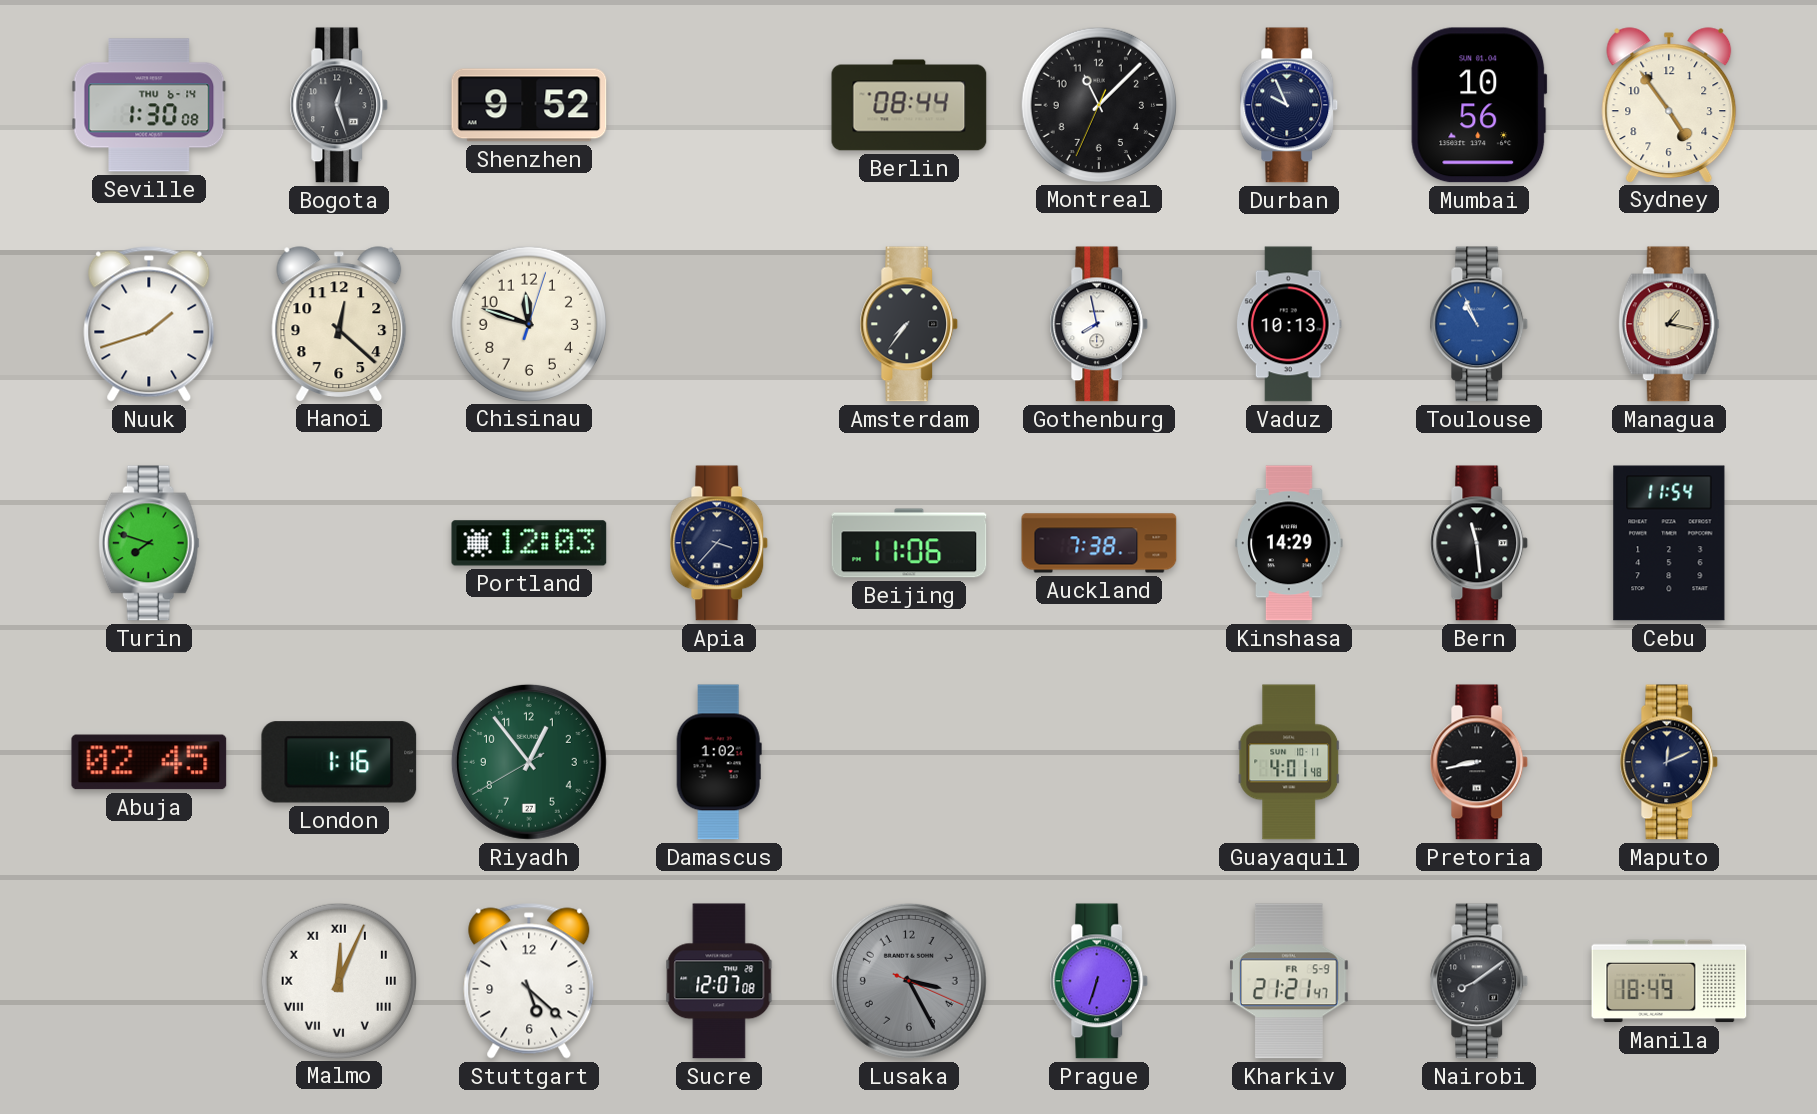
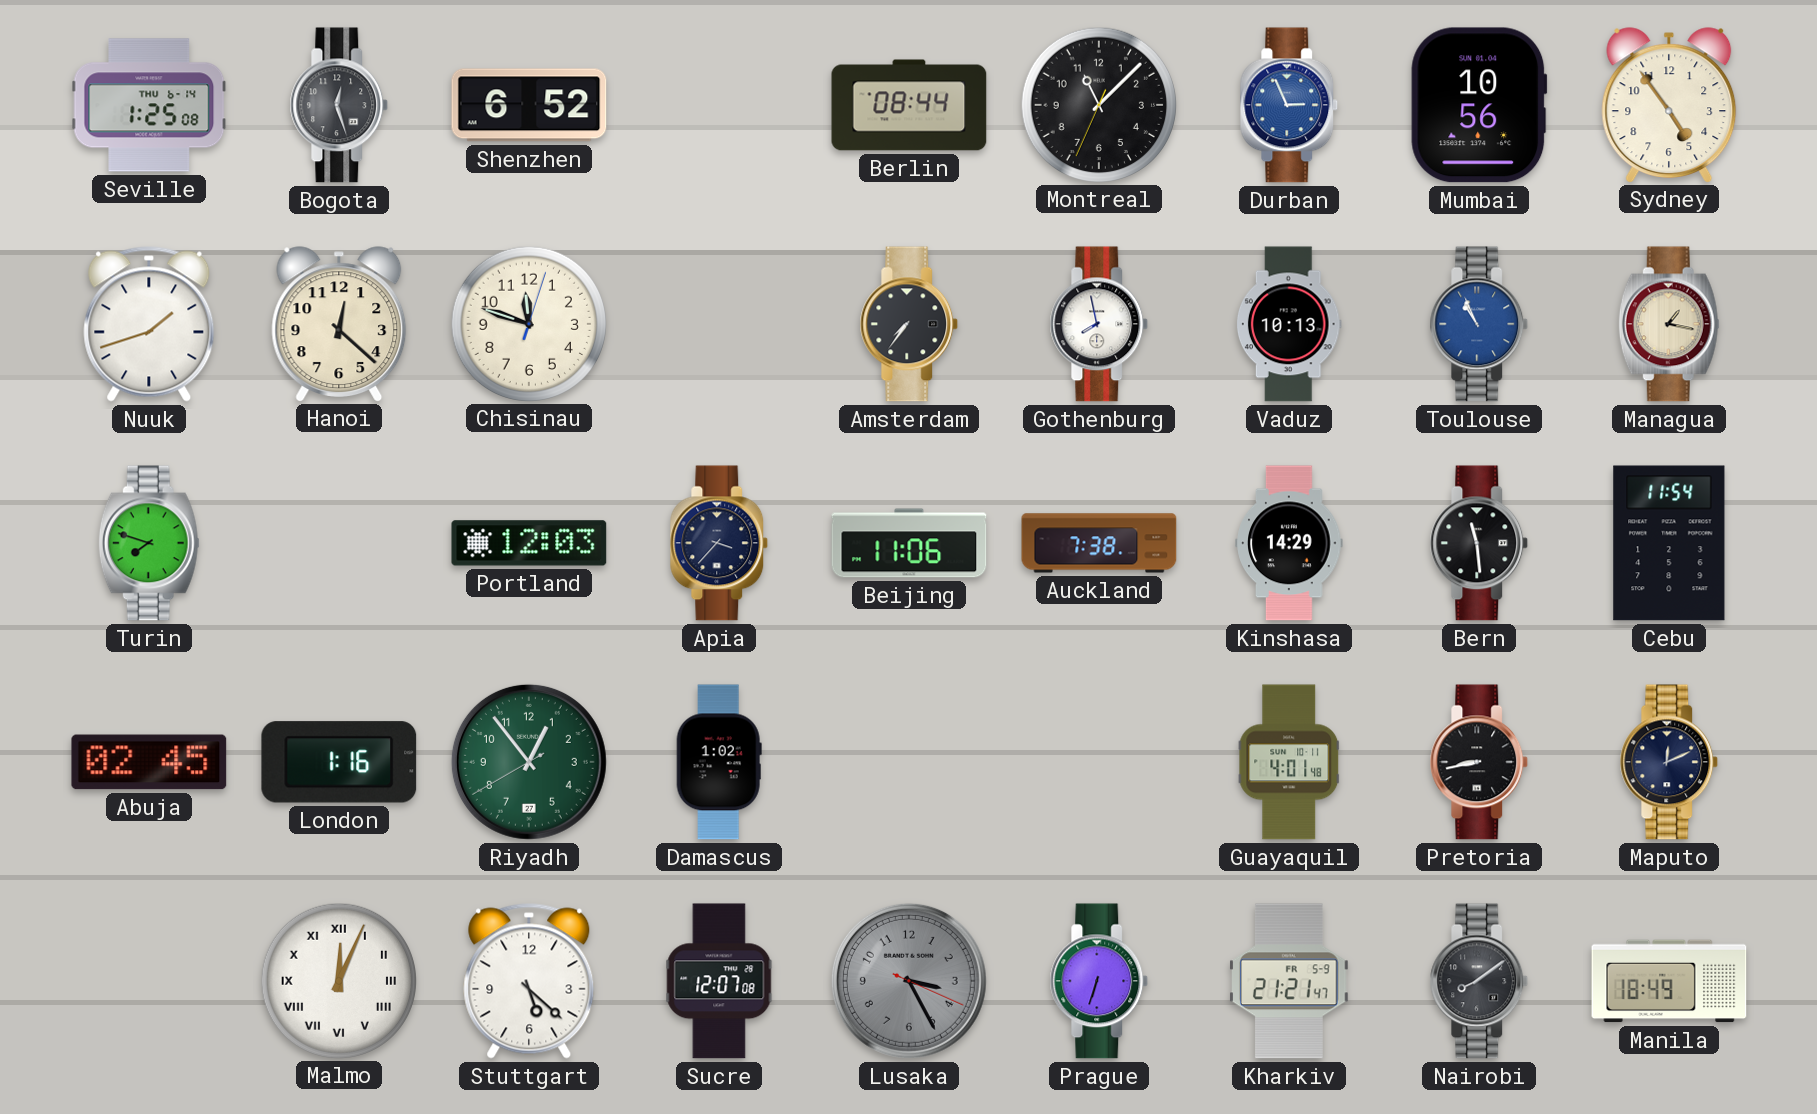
Seville: 1:30 -> 1:25
Shenzhen: 9:52 -> 6:52
Durban: 9:56 -> 2:56
Durban dial: navy -> blue
